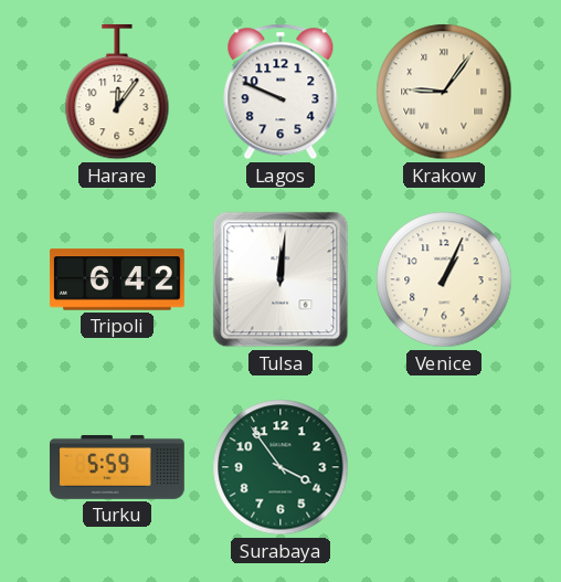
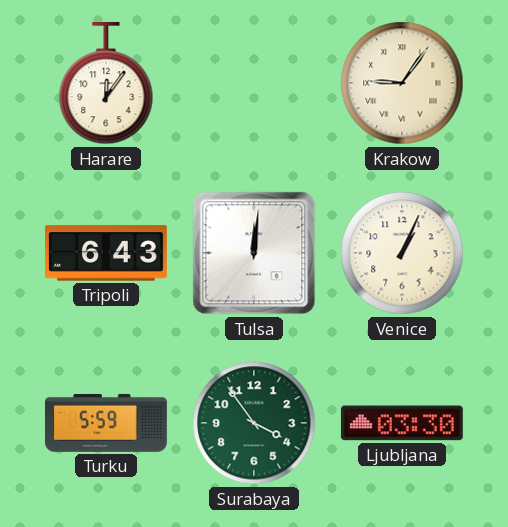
Lagos: 9:49 -> none
Tripoli: 6:42 -> 6:43
Ljubljana: none -> 03:30
